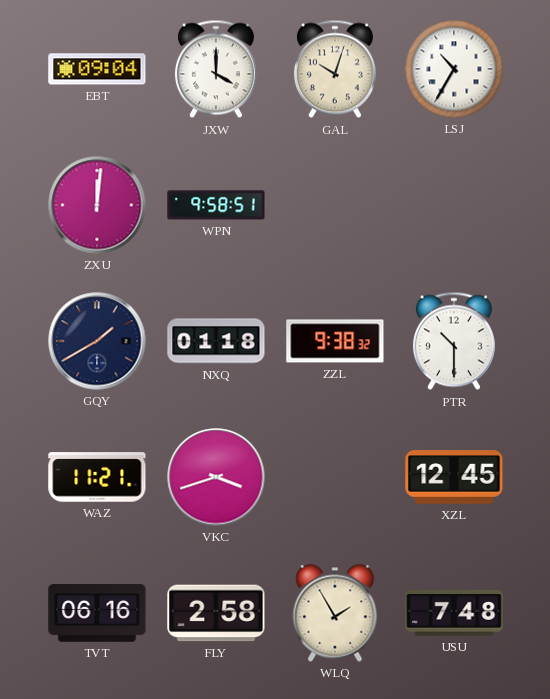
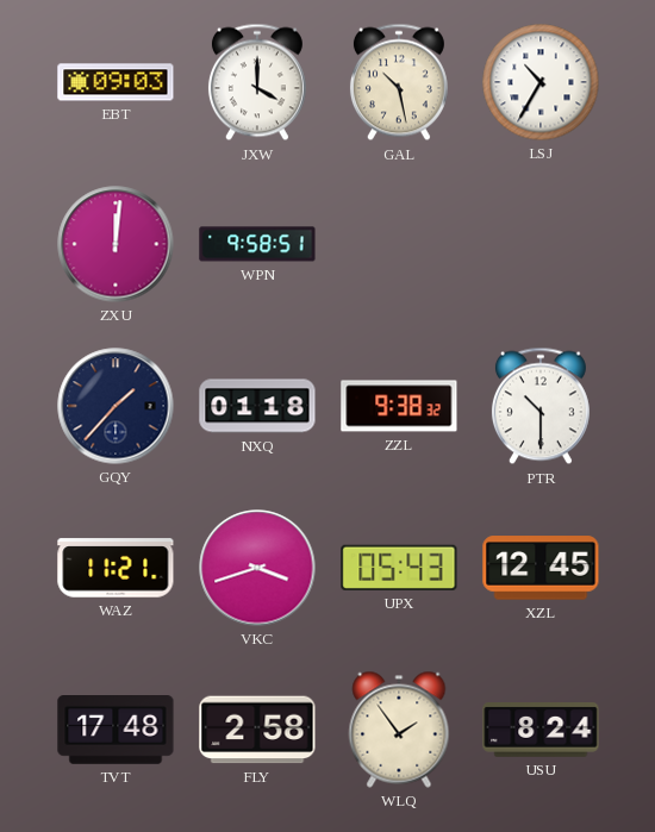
EBT: 09:04 -> 09:03
GAL: 10:03 -> 10:28
GQY: 1:40 -> 1:37
UPX: none -> 05:43
TVT: 06:16 -> 17:48
WLQ: 1:55 -> 1:54
USU: 7:48 -> 8:24
